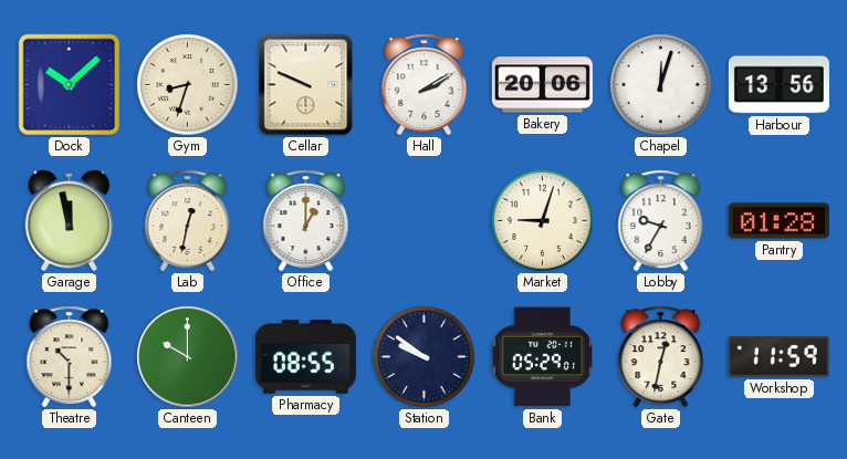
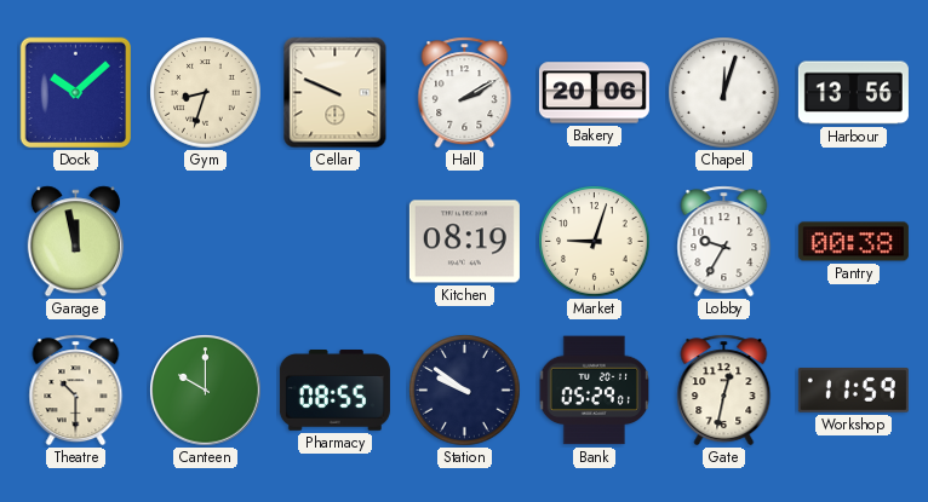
Lab: 12:32 -> none
Office: 1:00 -> none
Kitchen: none -> 08:19
Pantry: 01:28 -> 00:38
